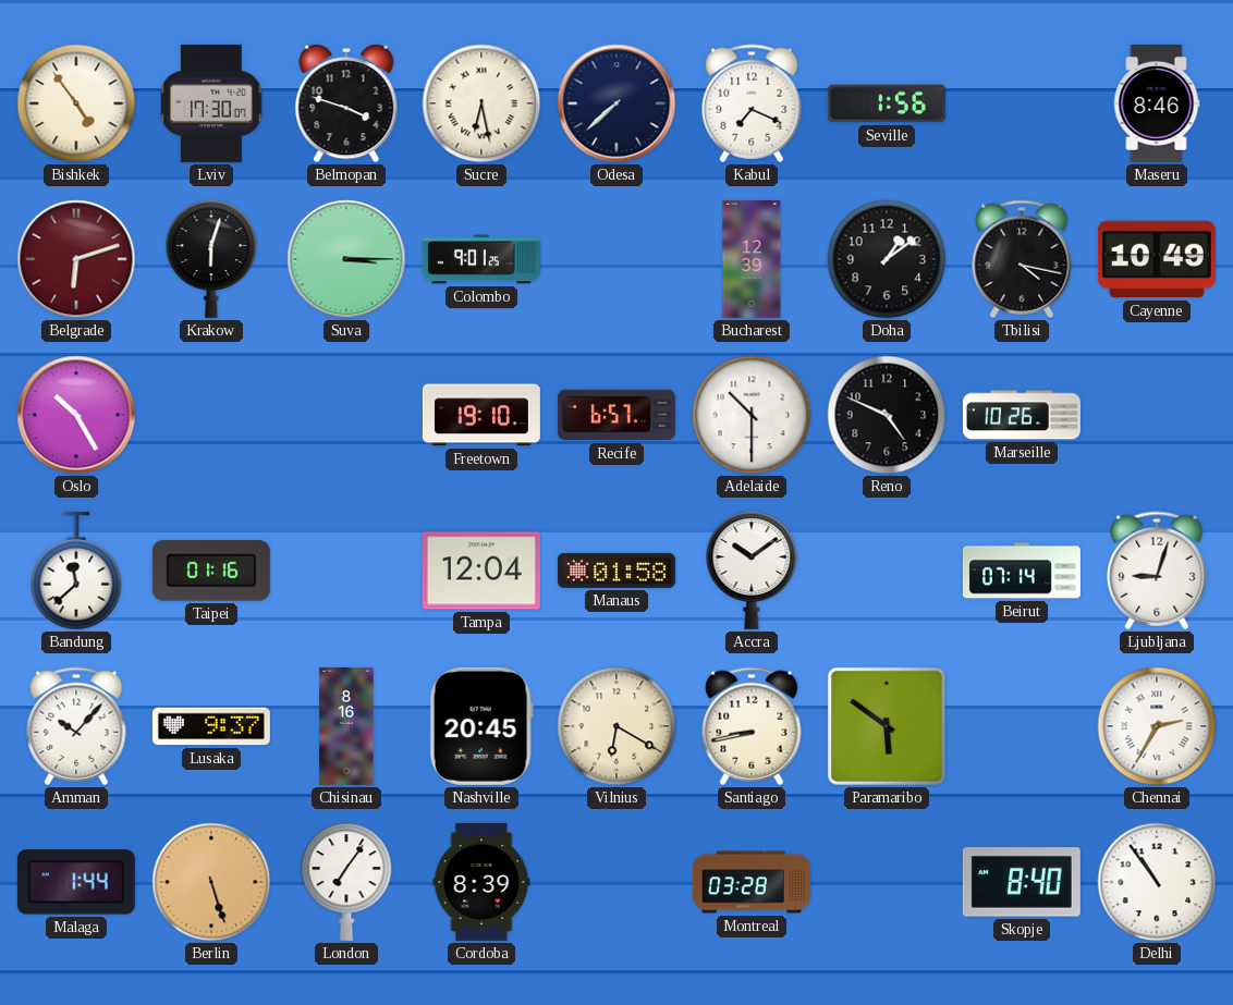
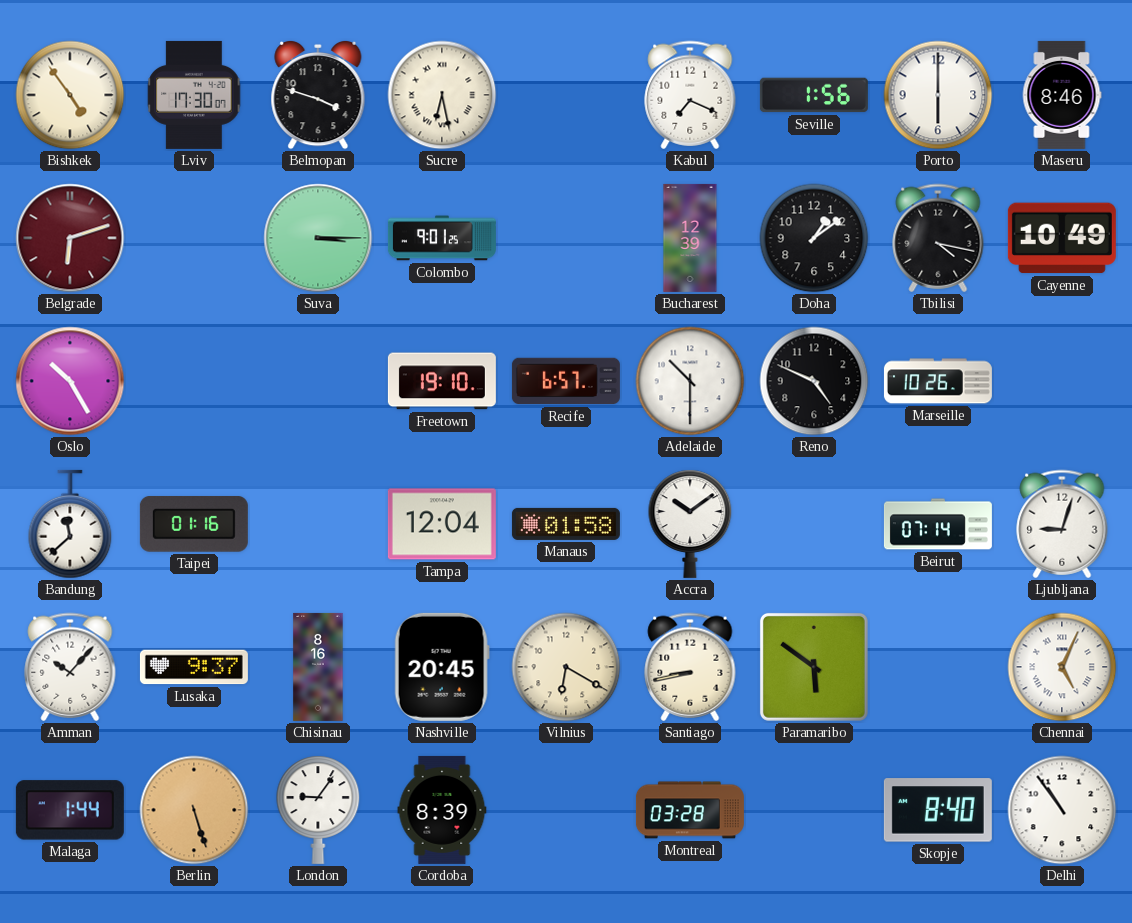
Odesa: 7:38 -> none
Porto: none -> 6:00
Krakow: 6:03 -> none
Chennai: 2:35 -> 5:04
London: 7:06 -> 9:06
